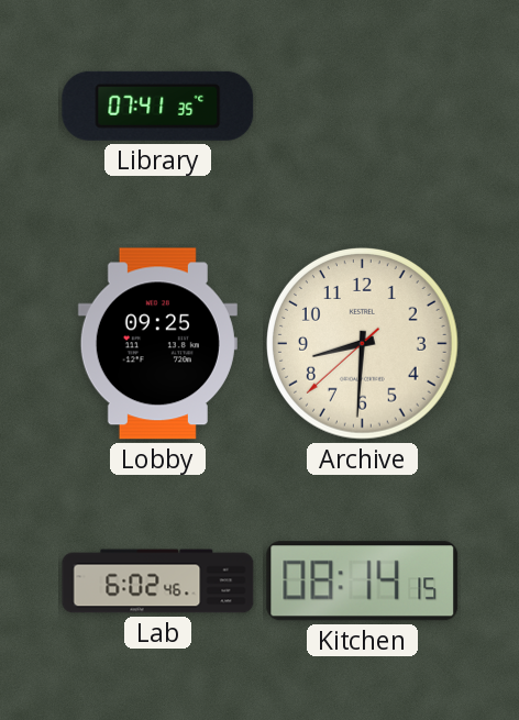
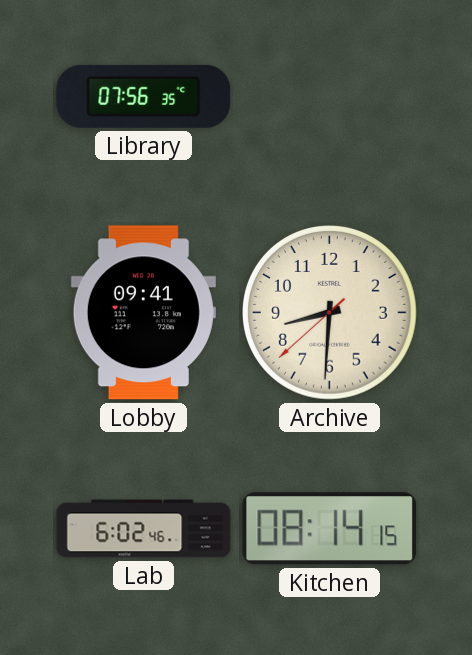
Library: 07:41 -> 07:56
Lobby: 09:25 -> 09:41
